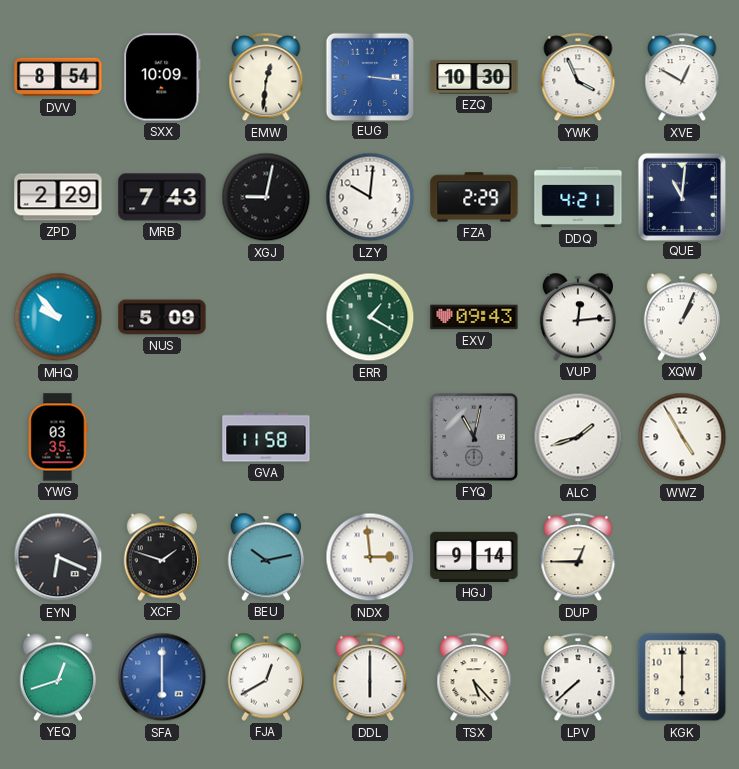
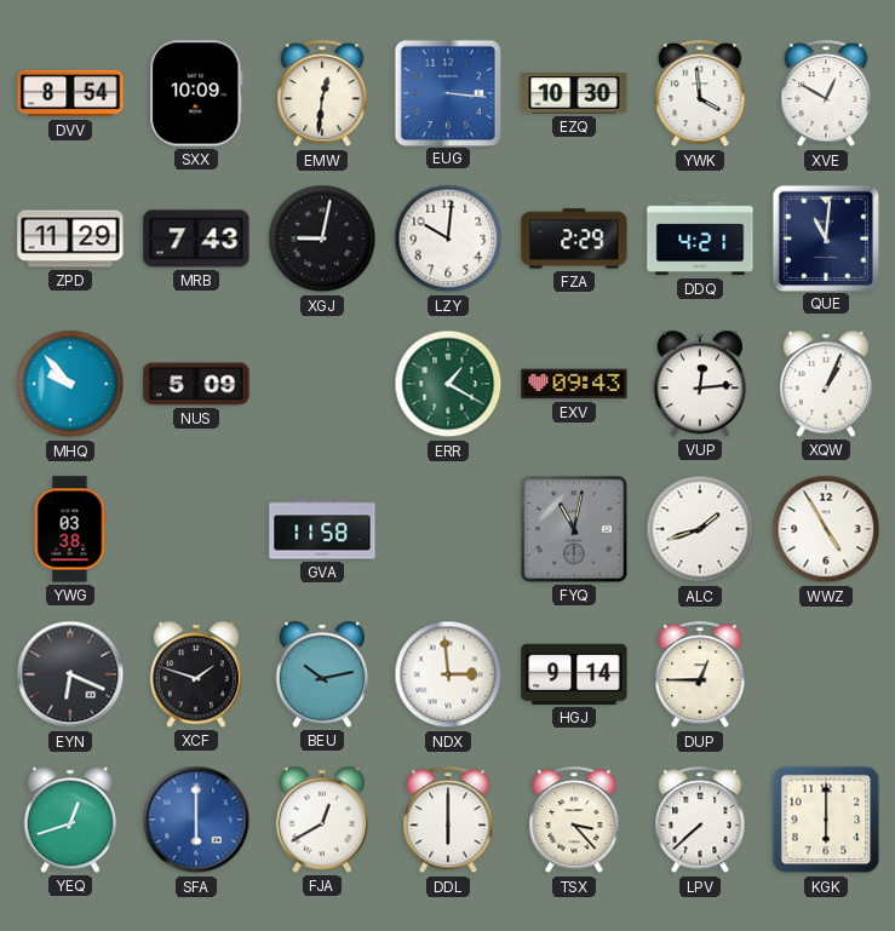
YWK: 3:56 -> 3:59
ZPD: 2:29 -> 11:29
YWG: 03:35 -> 03:38
TSX: 5:23 -> 3:23
